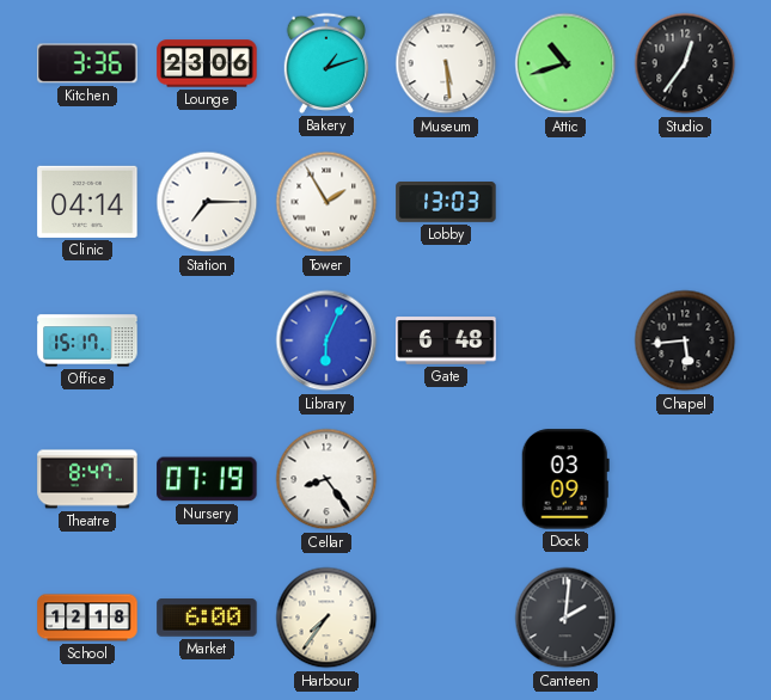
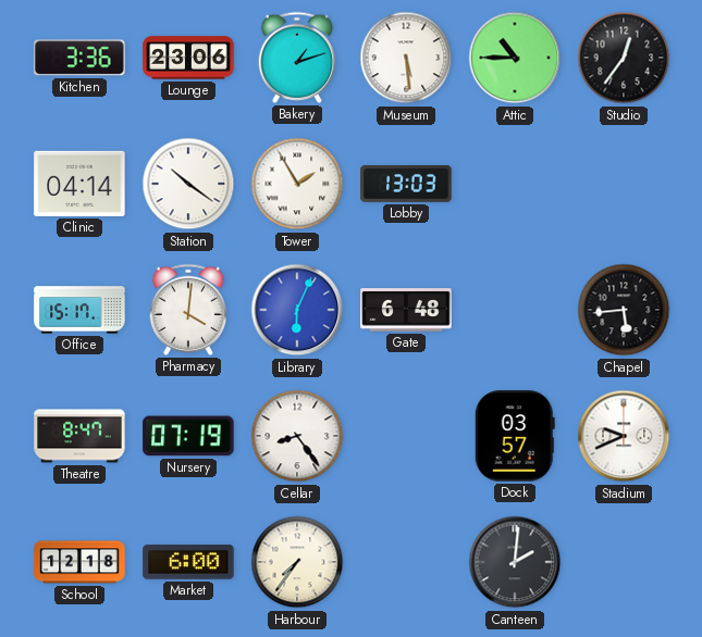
Attic: 10:42 -> 10:45
Station: 7:15 -> 10:21
Pharmacy: none -> 4:01
Dock: 03:09 -> 03:57
Stadium: none -> 9:41
